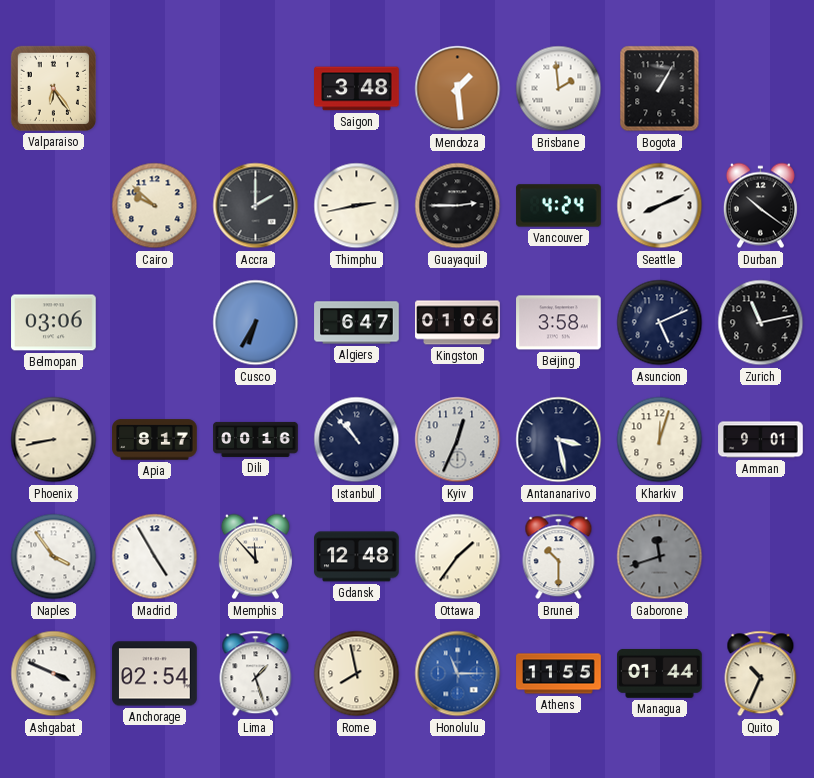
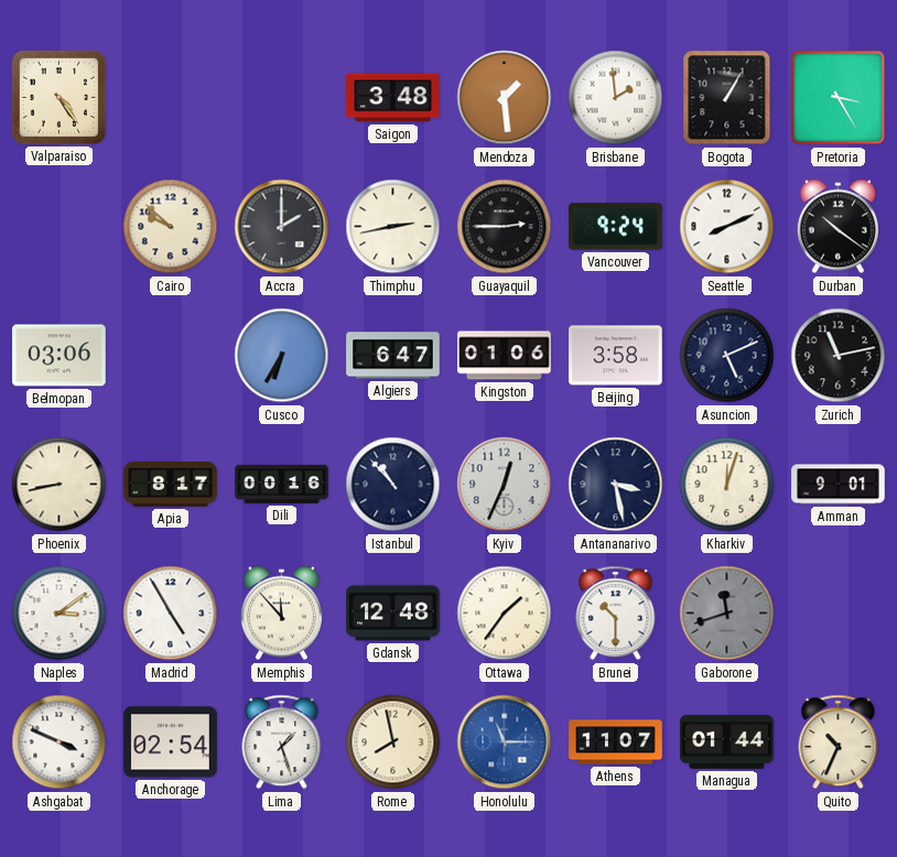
Valparaiso: 6:24 -> 4:24
Pretoria: none -> 3:25
Vancouver: 4:24 -> 9:24
Naples: 3:54 -> 3:09
Athens: 11:55 -> 11:07
